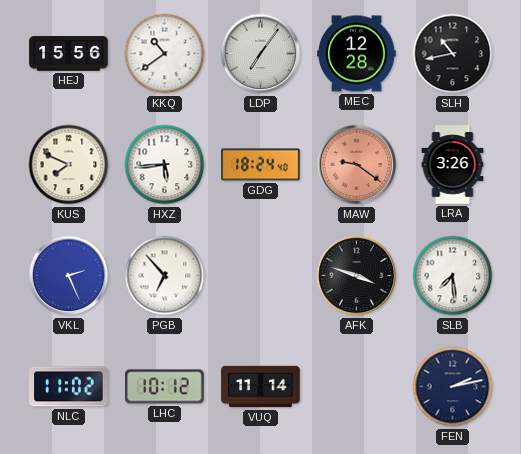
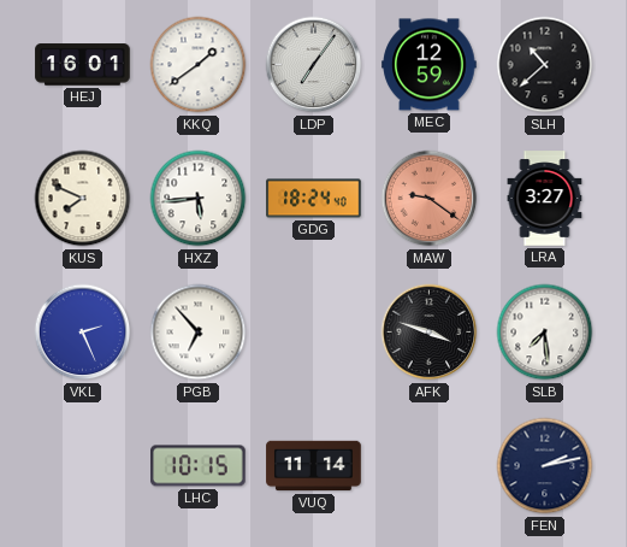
HEJ: 15:56 -> 16:01
KKQ: 10:39 -> 1:39
MEC: 12:28 -> 12:59
SLH: 10:43 -> 10:38
LRA: 3:26 -> 3:27
NLC: 11:02 -> none
LHC: 10:12 -> 10:15
